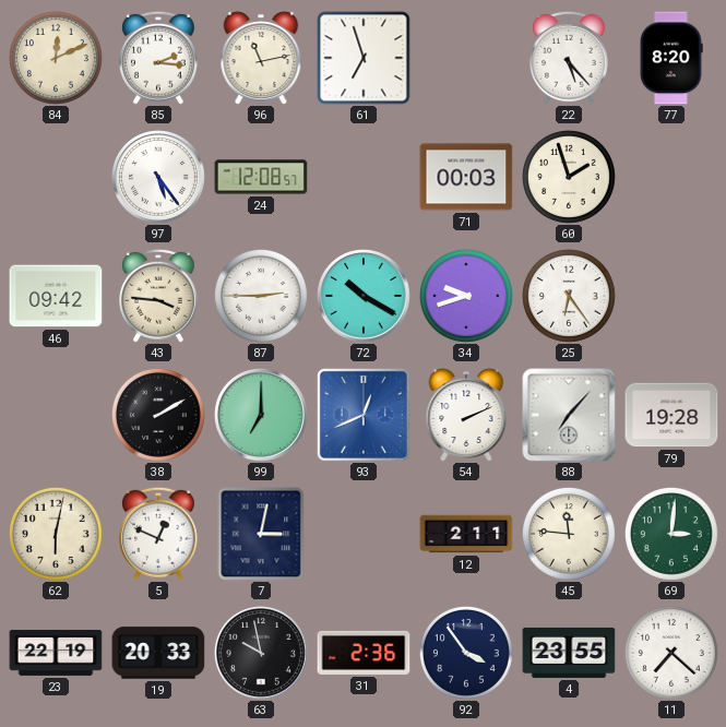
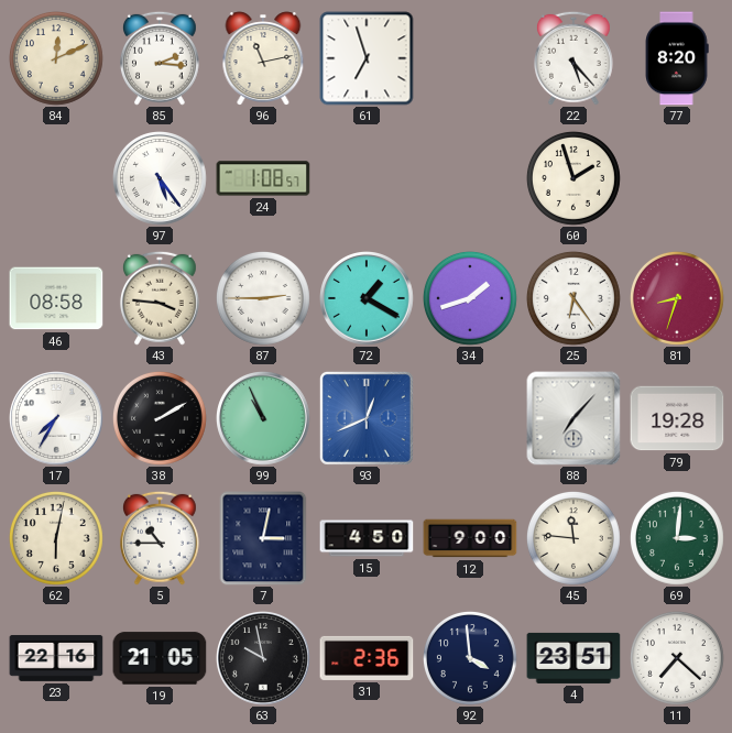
24: 12:08 -> 1:08
71: 00:03 -> none
46: 09:42 -> 08:58
72: 10:20 -> 1:20
34: 9:42 -> 1:42
81: none -> 8:33
17: none -> 7:35
99: 7:00 -> 10:56
54: 2:11 -> none
5: 12:49 -> 10:45
15: none -> 4:50
12: 2:11 -> 9:00
23: 22:19 -> 22:16
19: 20:33 -> 21:05
92: 3:54 -> 3:59
4: 23:55 -> 23:51
